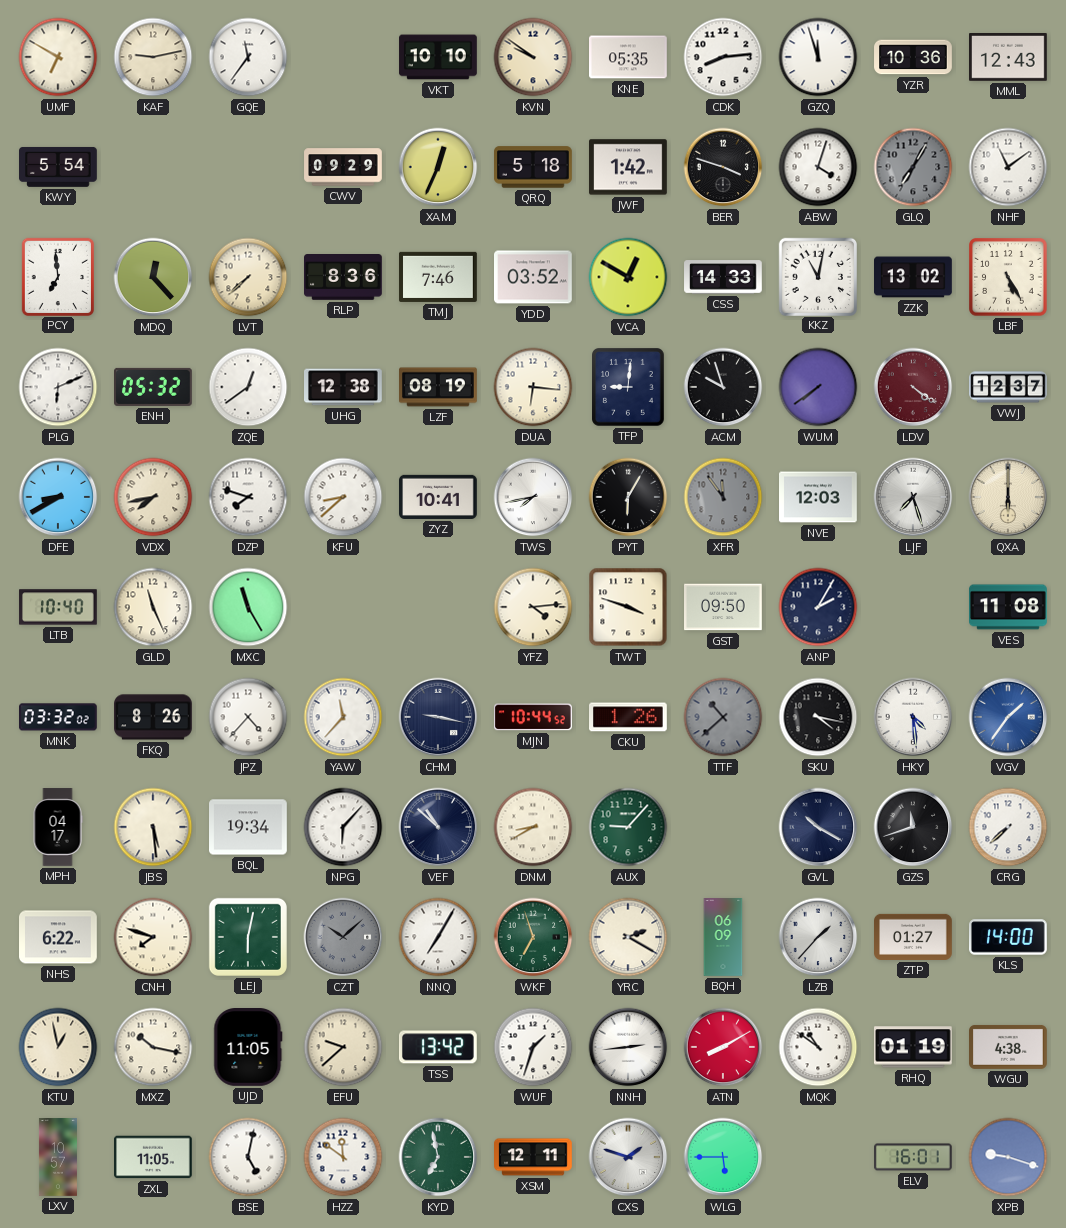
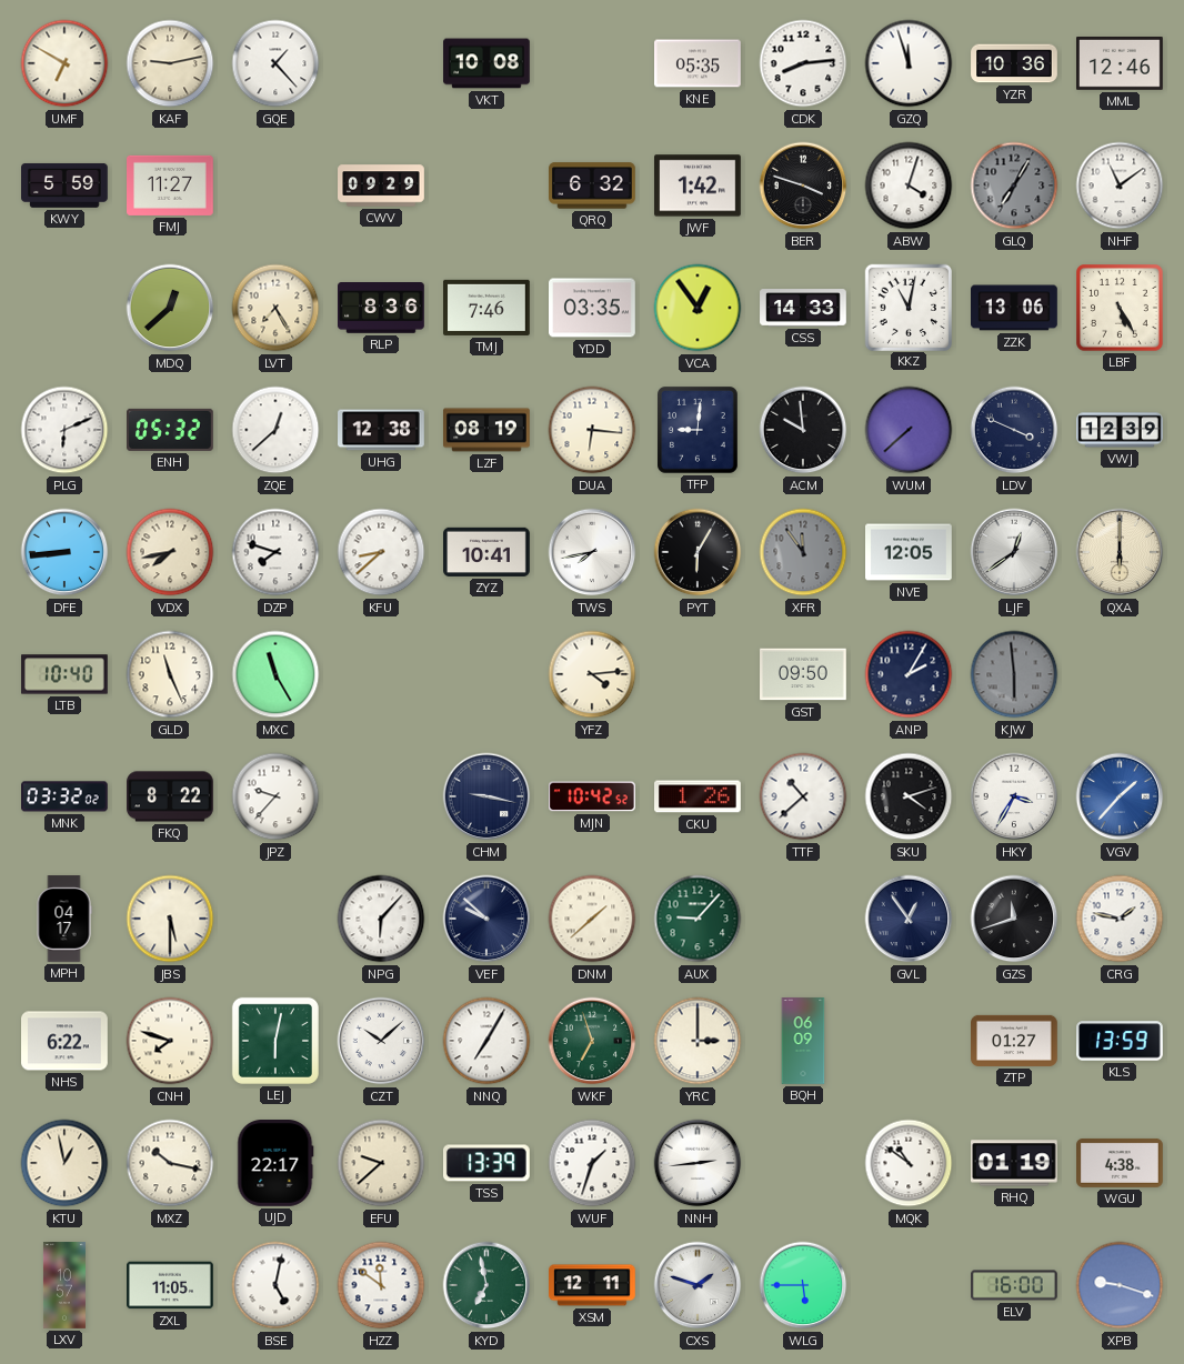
GQE: 11:36 -> 1:23
VKT: 10:10 -> 10:08
KVN: 9:51 -> none
MML: 12:43 -> 12:46
KWY: 5:54 -> 5:59
FMJ: none -> 11:27
XAM: 12:34 -> none
QRQ: 5:18 -> 6:32
PCY: 6:59 -> none
MDQ: 12:23 -> 12:38
LVT: 7:38 -> 7:25
YDD: 03:52 -> 03:35
VCA: 12:50 -> 12:54
ZZK: 13:02 -> 13:06
ZQE: 12:39 -> 12:38
ACM: 9:57 -> 9:59
WUM: 7:39 -> 7:38
LDV: 4:21 -> 3:49
LDV dial: burgundy -> navy
VWJ: 12:37 -> 12:39
DFE: 8:40 -> 8:44
NVE: 12:03 -> 12:05
LJF: 7:27 -> 12:39
TWT: 3:48 -> none
KJW: none -> 5:59
VES: 11:08 -> none
FKQ: 8:26 -> 8:22
JPZ: 4:37 -> 9:37
YAW: 11:37 -> none
MJN: 10:44 -> 10:42
TTF dial: grey -> white
SKU: 4:17 -> 4:12
HKY: 4:29 -> 3:35
VGV: 1:36 -> 1:37
JBS: 5:29 -> 5:30
BQL: 19:34 -> none
VEF: 10:52 -> 9:52
DNM: 8:40 -> 1:38
GVL: 10:20 -> 12:54
CRG: 7:38 -> 1:47
CZT dial: grey -> white
YRC: 2:20 -> 3:00
LZB: 1:37 -> none
KLS: 14:00 -> 13:59
UJD: 11:05 -> 22:17
TSS: 13:42 -> 13:39
ATN: 8:10 -> none
ELV: 16:01 -> 16:00
